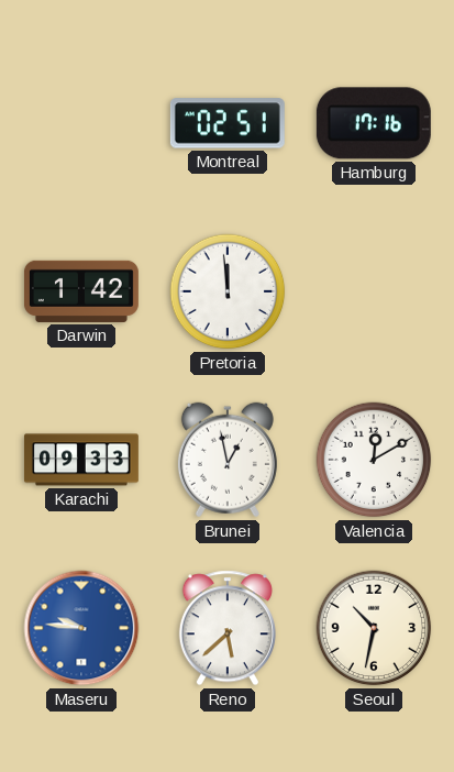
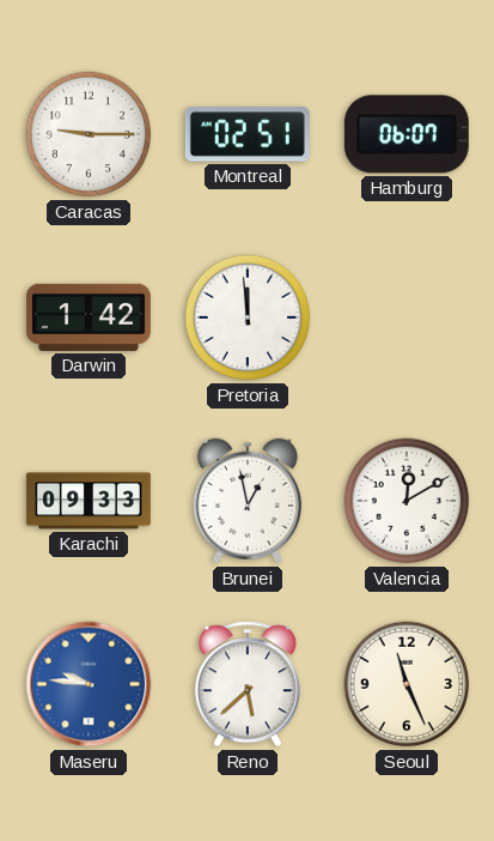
Caracas: none -> 9:15
Hamburg: 17:16 -> 06:07
Seoul: 10:32 -> 11:26
